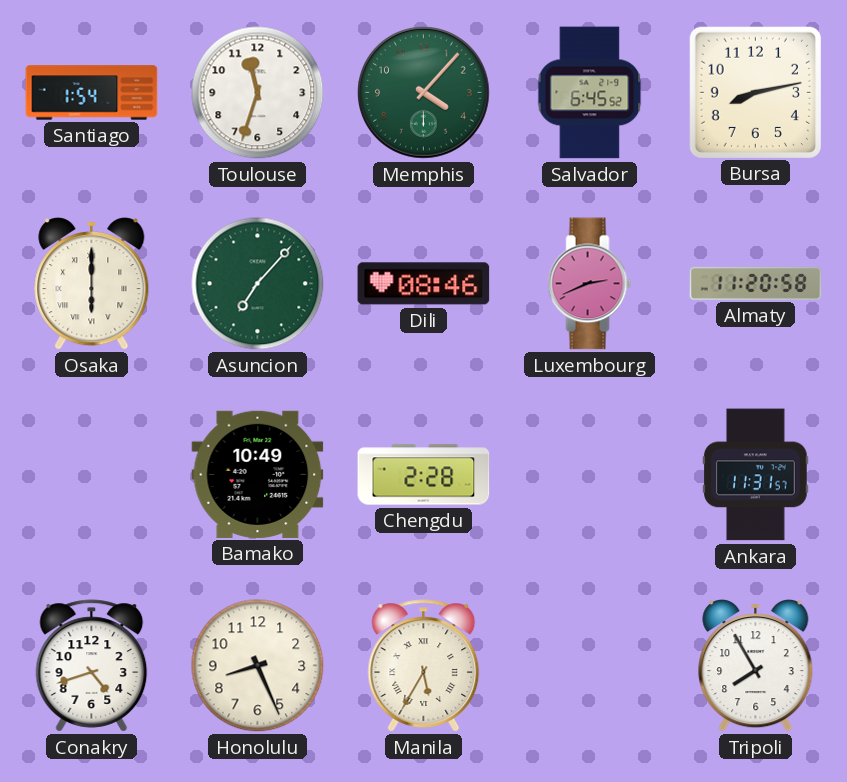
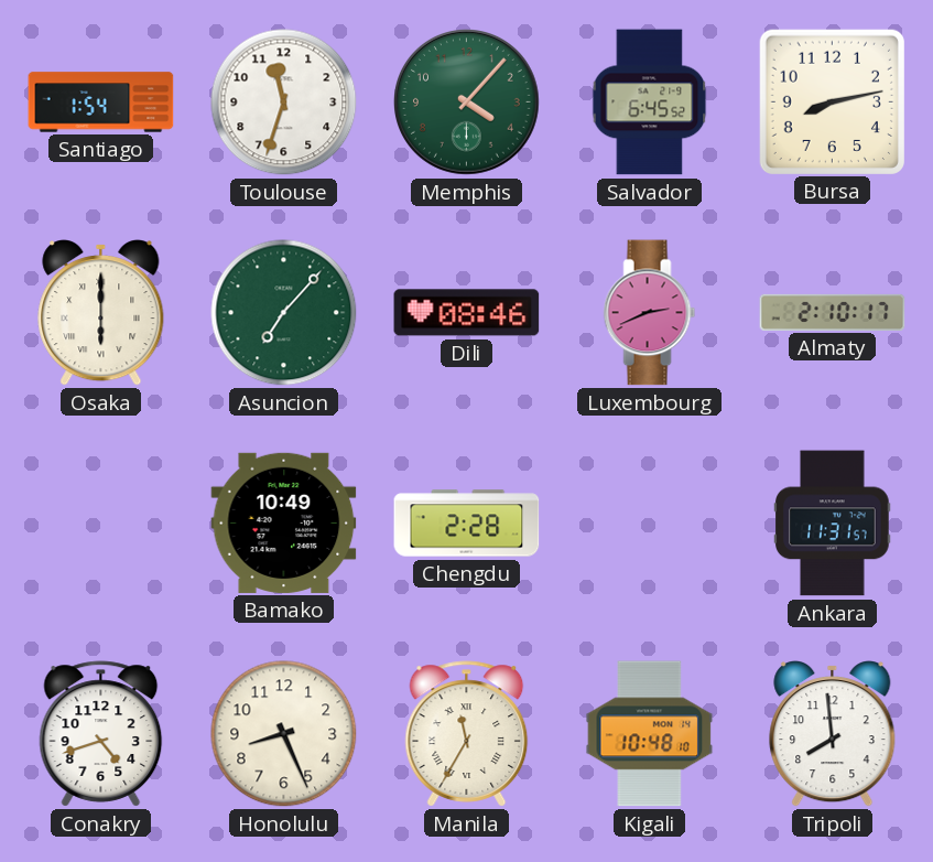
Almaty: 11:20 -> 2:10
Manila: 5:35 -> 11:35
Kigali: none -> 10:48
Tripoli: 7:55 -> 7:59
